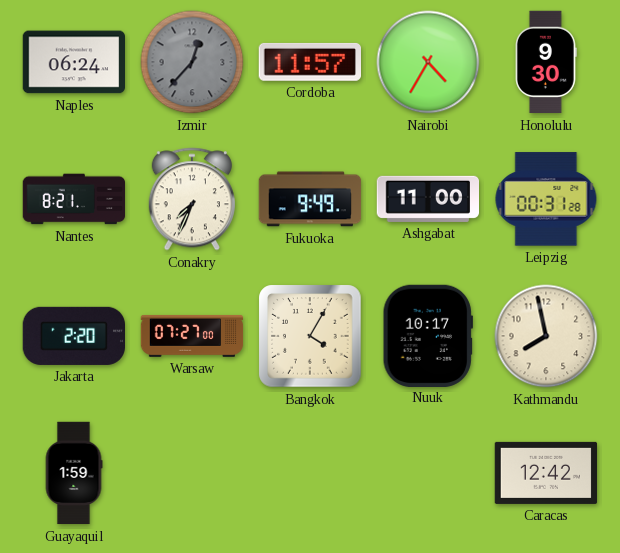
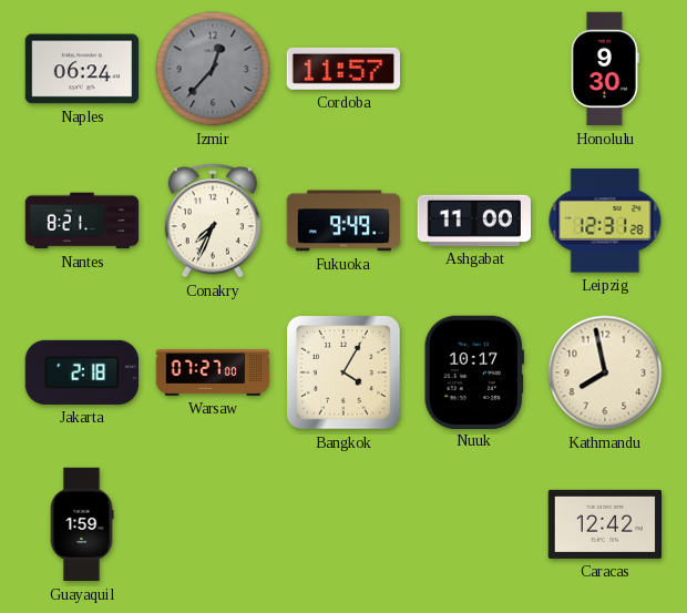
Nairobi: 4:35 -> none
Leipzig: 00:31 -> 12:31
Jakarta: 2:20 -> 2:18
